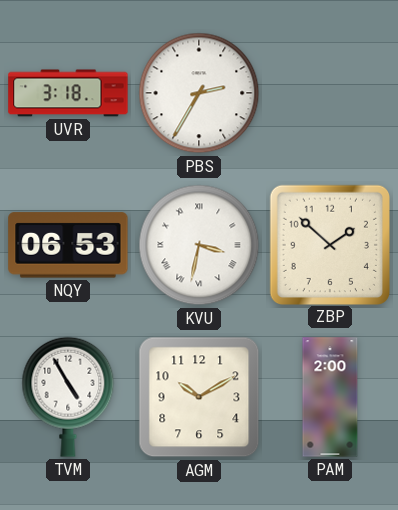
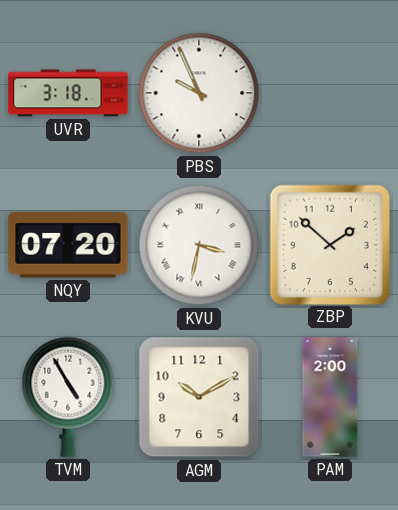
PBS: 2:35 -> 9:56
NQY: 06:53 -> 07:20
